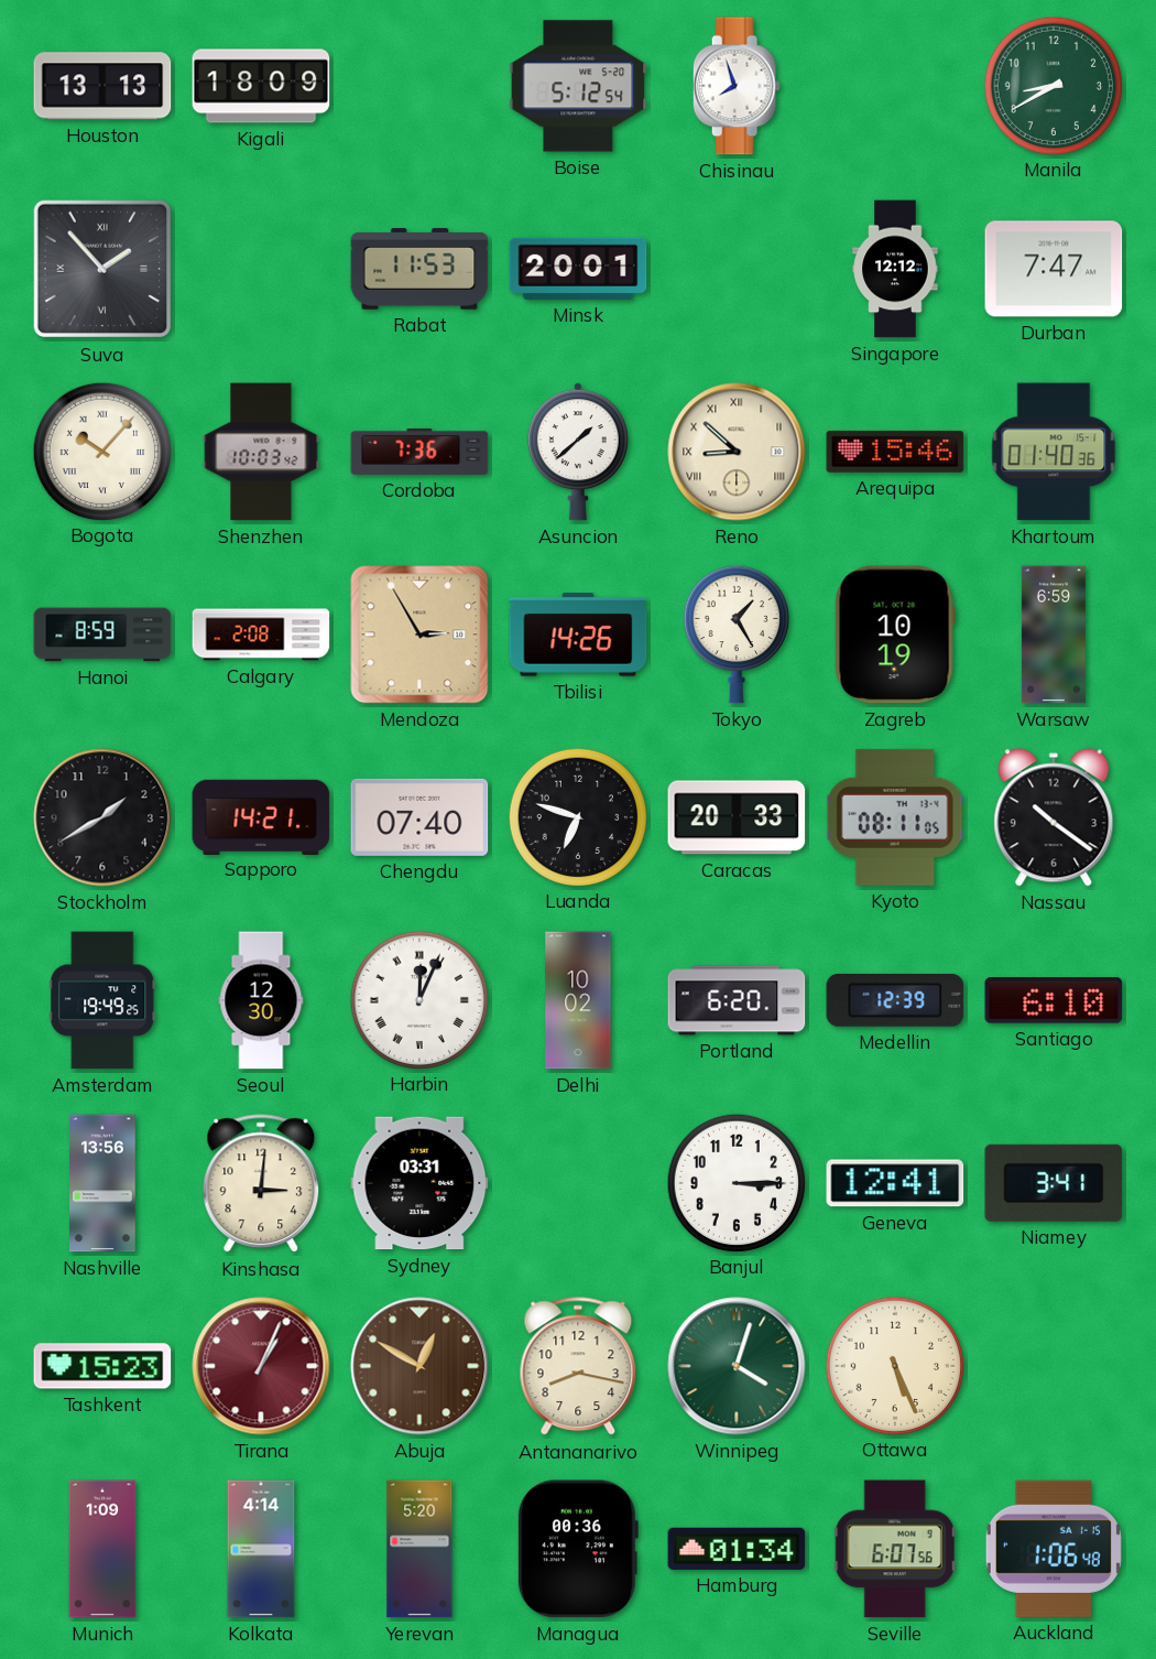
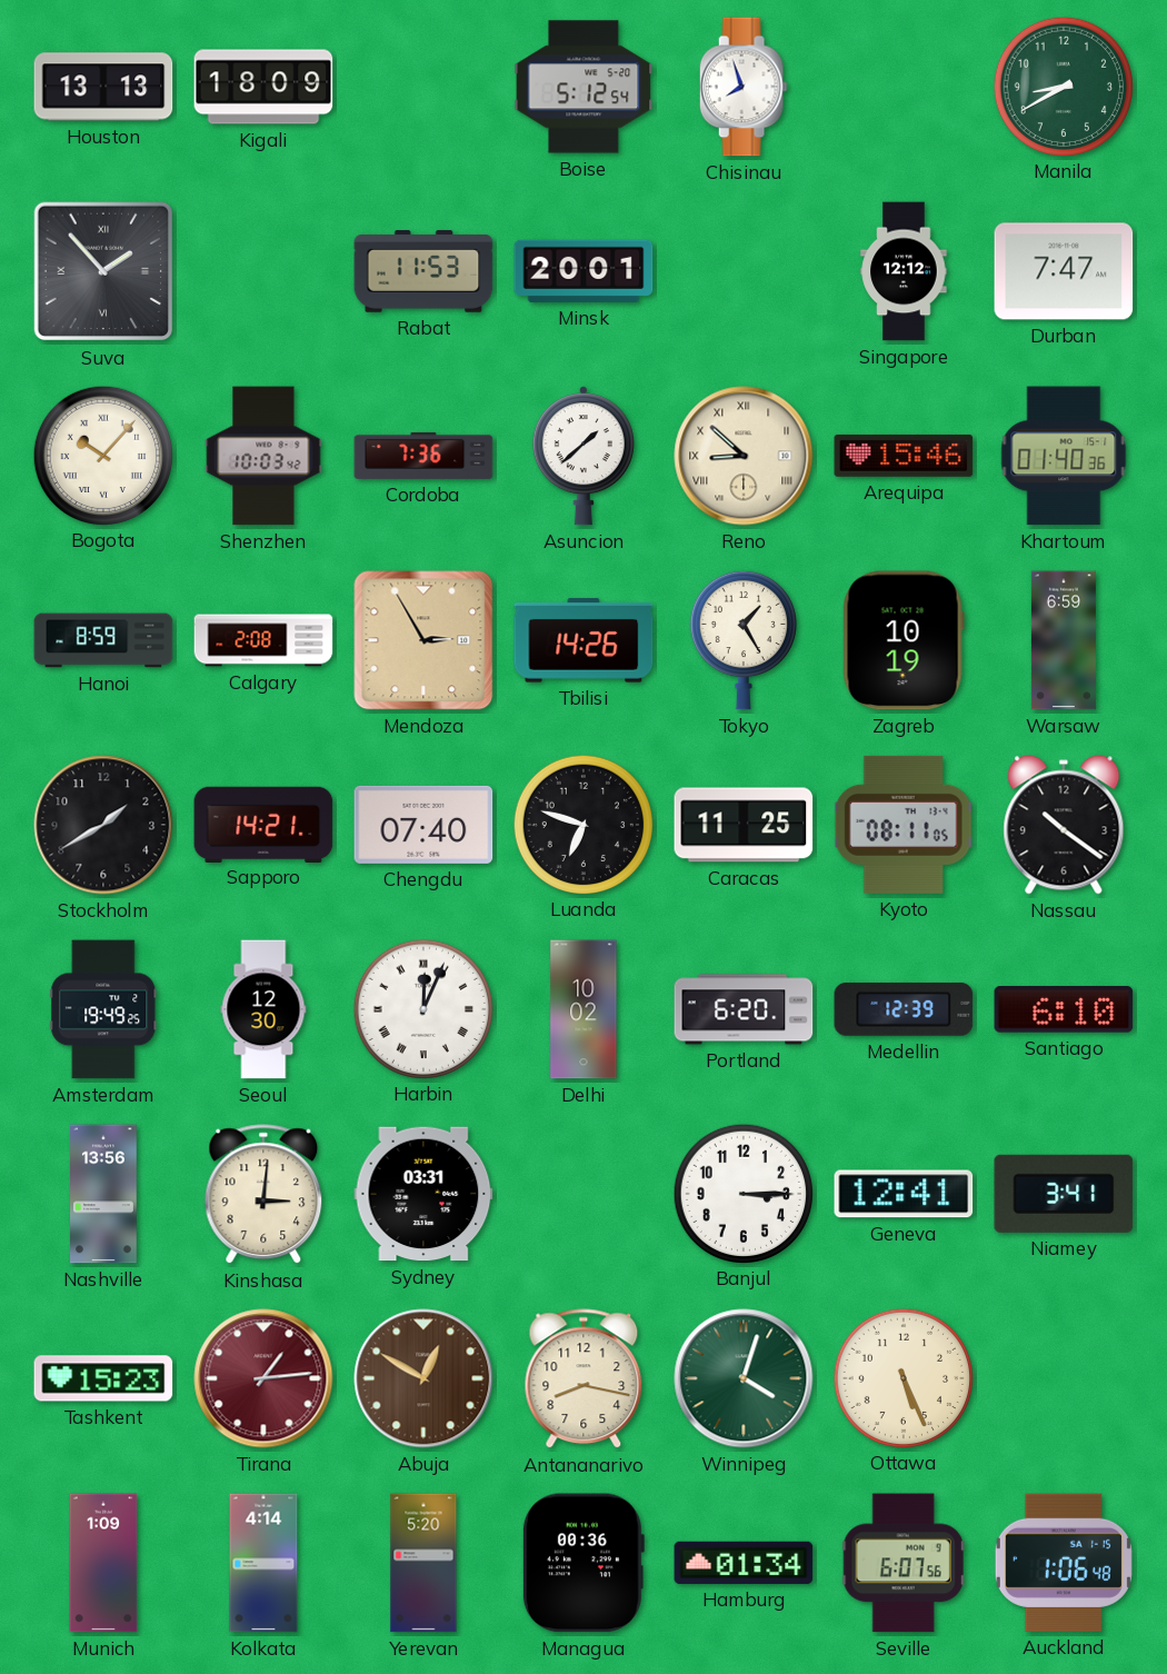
Caracas: 20:33 -> 11:25
Tirana: 1:04 -> 1:14
